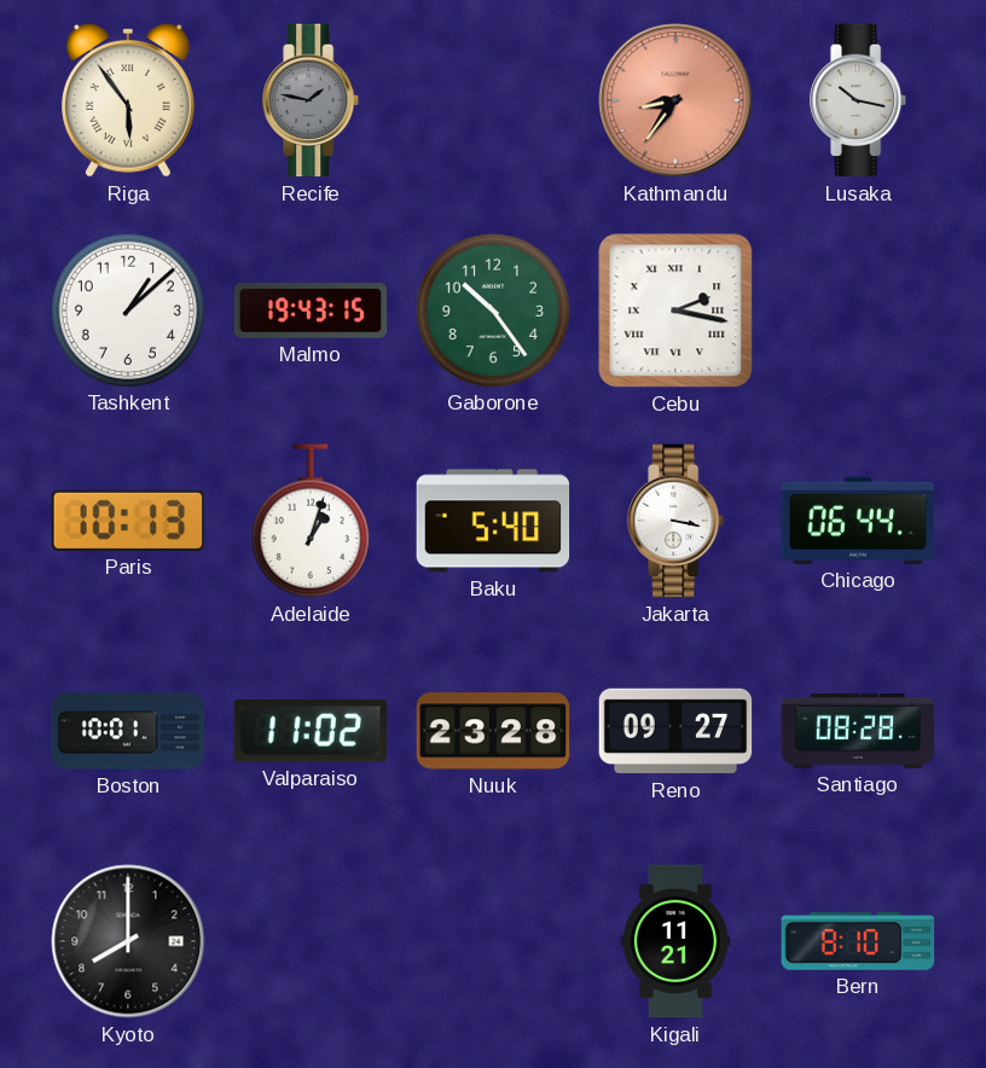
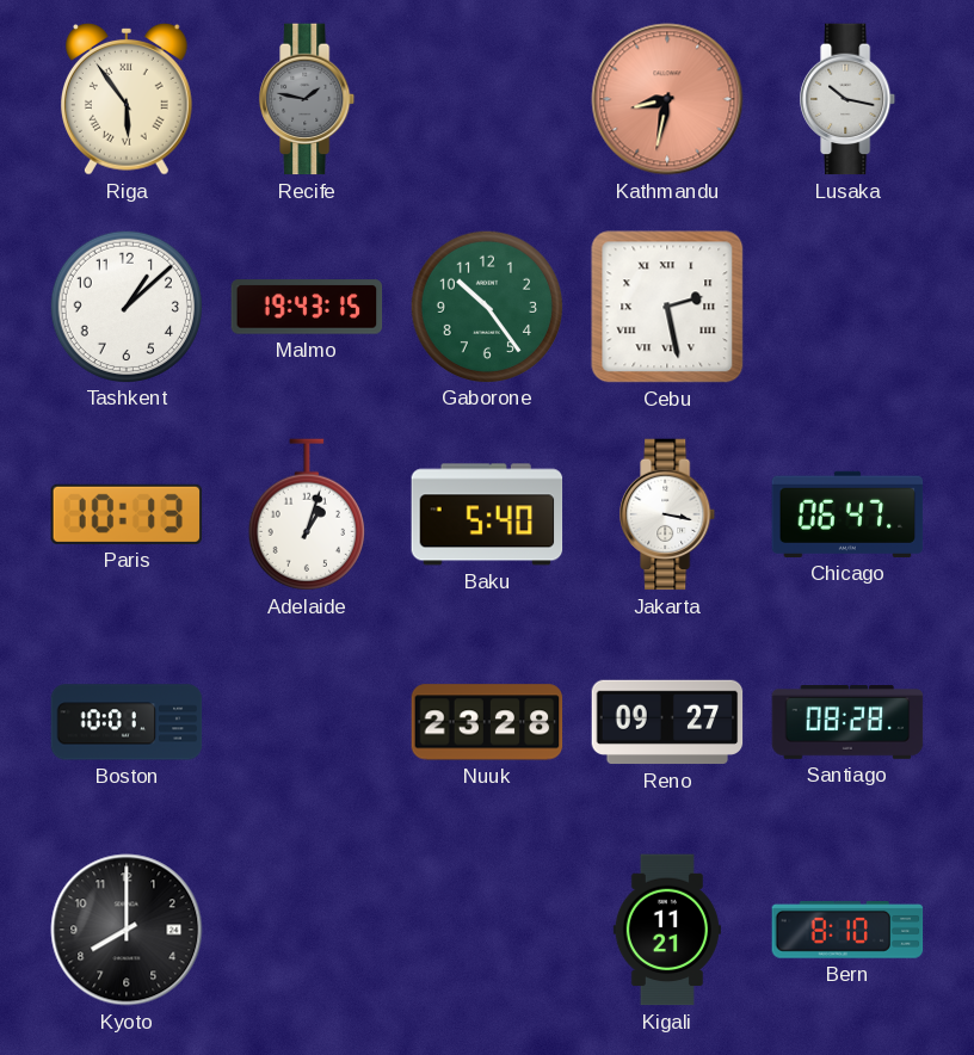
Kathmandu: 8:36 -> 8:32
Cebu: 2:17 -> 2:28
Chicago: 06:44 -> 06:47
Valparaiso: 11:02 -> none
